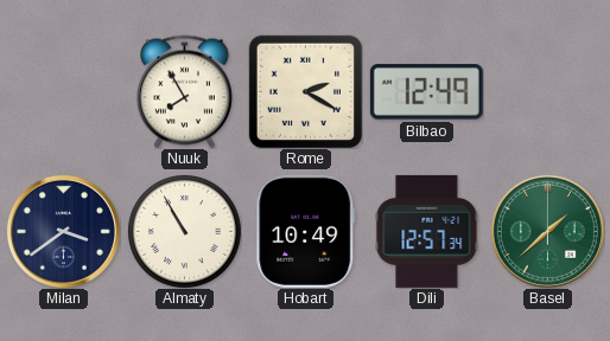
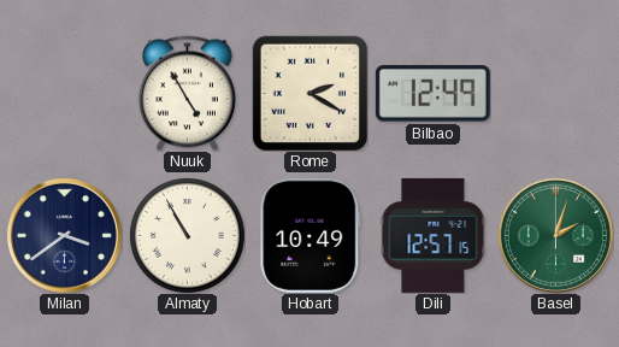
Nuuk: 7:55 -> 4:55
Dili: 12:57:34 -> 12:57:15
Basel: 1:38 -> 2:03
